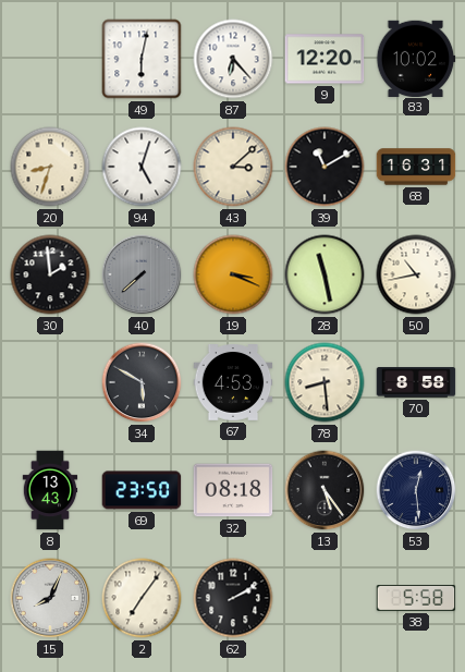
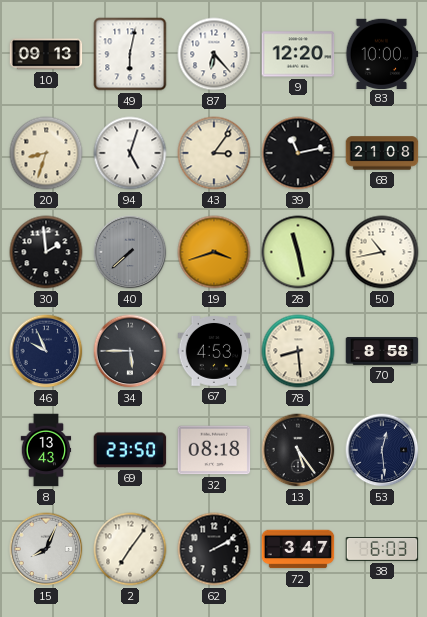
10: none -> 09:13
83: 10:02 -> 10:00
43: 3:08 -> 3:06
39: 11:10 -> 11:13
68: 16:31 -> 21:08
19: 3:19 -> 3:42
46: none -> 9:56
34: 5:50 -> 5:45
72: none -> 3:47
38: 5:58 -> 6:03
